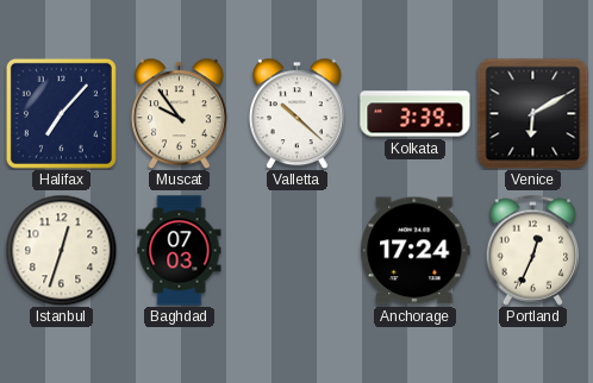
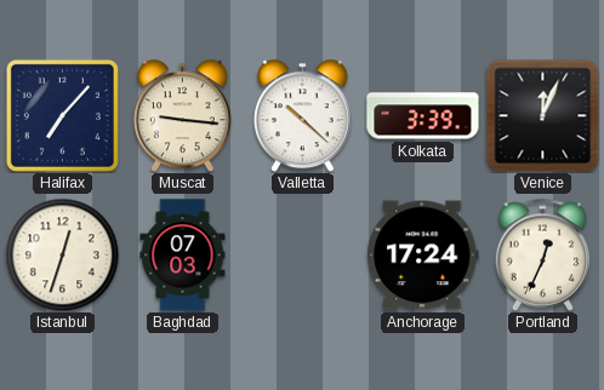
Muscat: 9:54 -> 9:16
Venice: 6:10 -> 12:04
